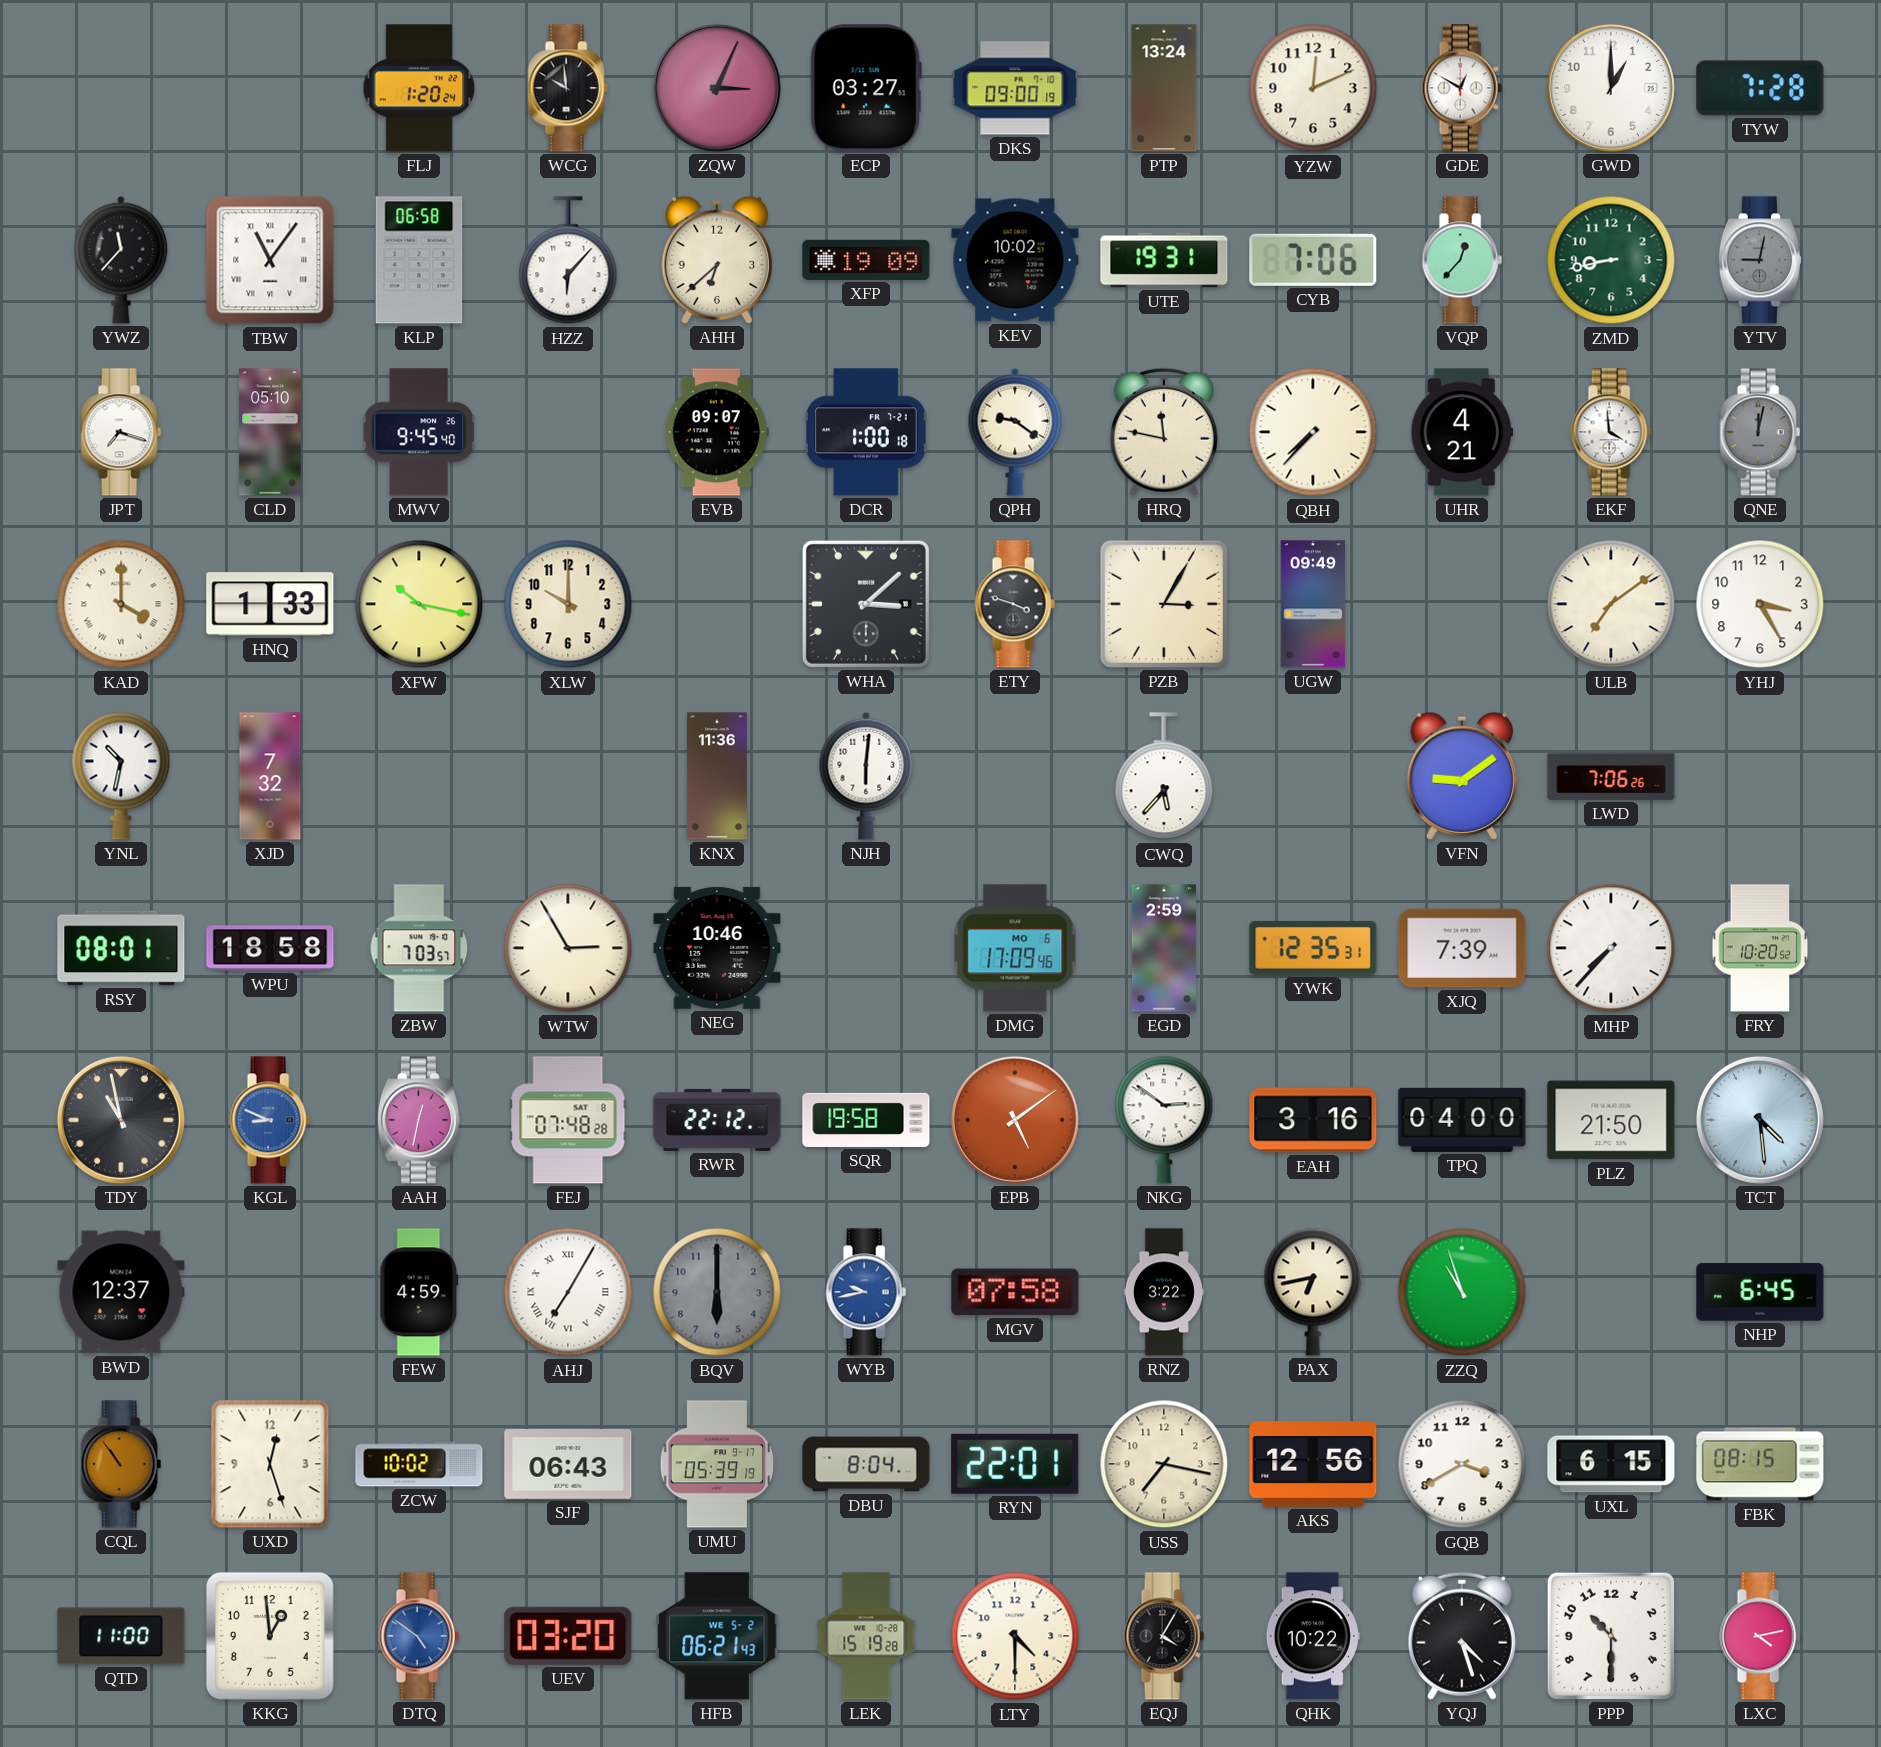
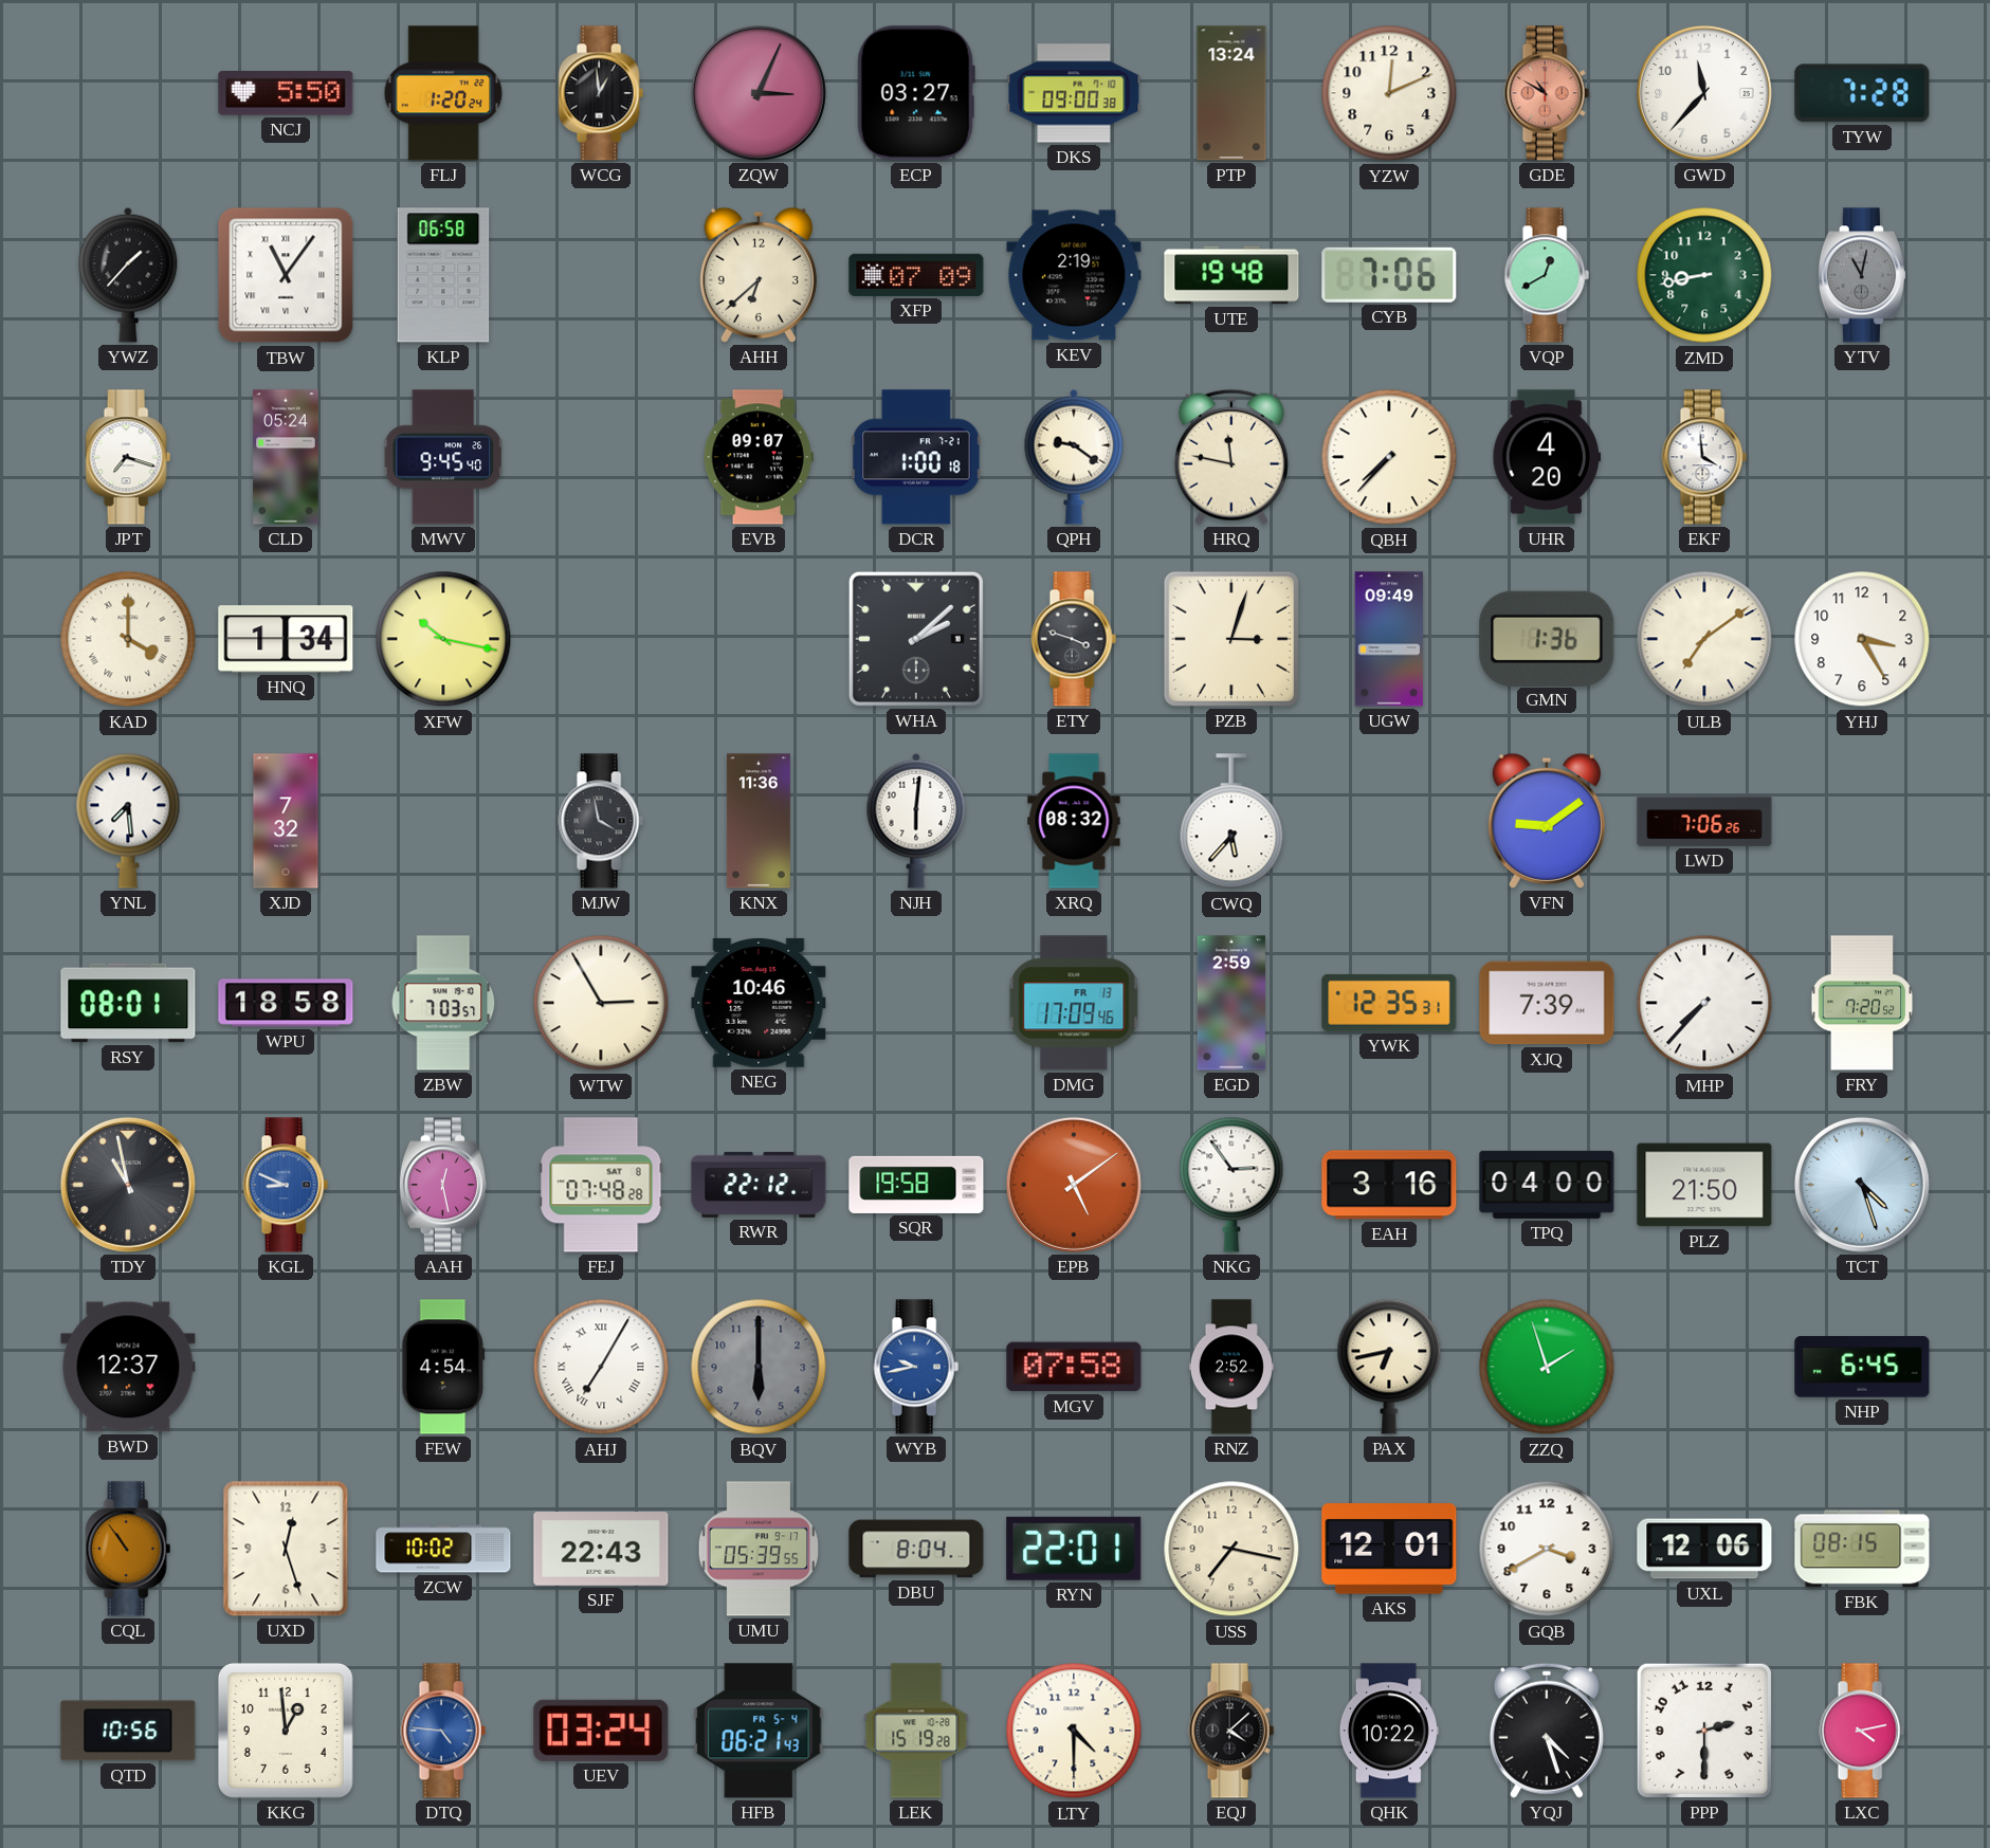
NCJ: none -> 5:50
WCG: 9:59 -> 12:59
DKS: 09:00:19 -> 09:00:38
GDE: 12:50 -> 10:50
GDE dial: white -> salmon
GWD: 1:00 -> 11:37
YWZ: 11:37 -> 1:37
HZZ: 6:07 -> none
XFP: 19:09 -> 07:09
KEV: 10:02 -> 2:19
UTE: 19:31 -> 19:48
VQP: 12:37 -> 12:40
YTV: 9:02 -> 11:02
CLD: 05:10 -> 05:24
UHR: 4:21 -> 4:20
QNE: 12:02 -> none
HNQ: 1:33 -> 1:34
XLW: 10:00 -> none
WHA: 3:08 -> 2:08
PZB: 3:05 -> 3:03
GMN: none -> 1:36
YNL: 10:32 -> 7:29
MJW: none -> 3:58
XRQ: none -> 08:32
DMG date: MO 6 -> FR 13
FRY: 10:20 -> 7:20
AAH: 12:32 -> 12:28
NKG: 2:51 -> 2:54
TCT: 4:29 -> 4:27
FEW: 4:59 -> 4:54
RNZ: 3:22 -> 2:52
ZZQ: 10:57 -> 1:57
SJF: 06:43 -> 22:43
UMU: 05:39:19 -> 05:39:55
AKS: 12:56 -> 12:01
UXL: 6:15 -> 12:06
QTD: 11:00 -> 10:56
DTQ: 4:51 -> 4:46
UEV: 03:20 -> 03:24
HFB date: WE 5-2 -> FR 5-4
EQJ: 4:05 -> 4:08
PPP: 10:30 -> 2:30
